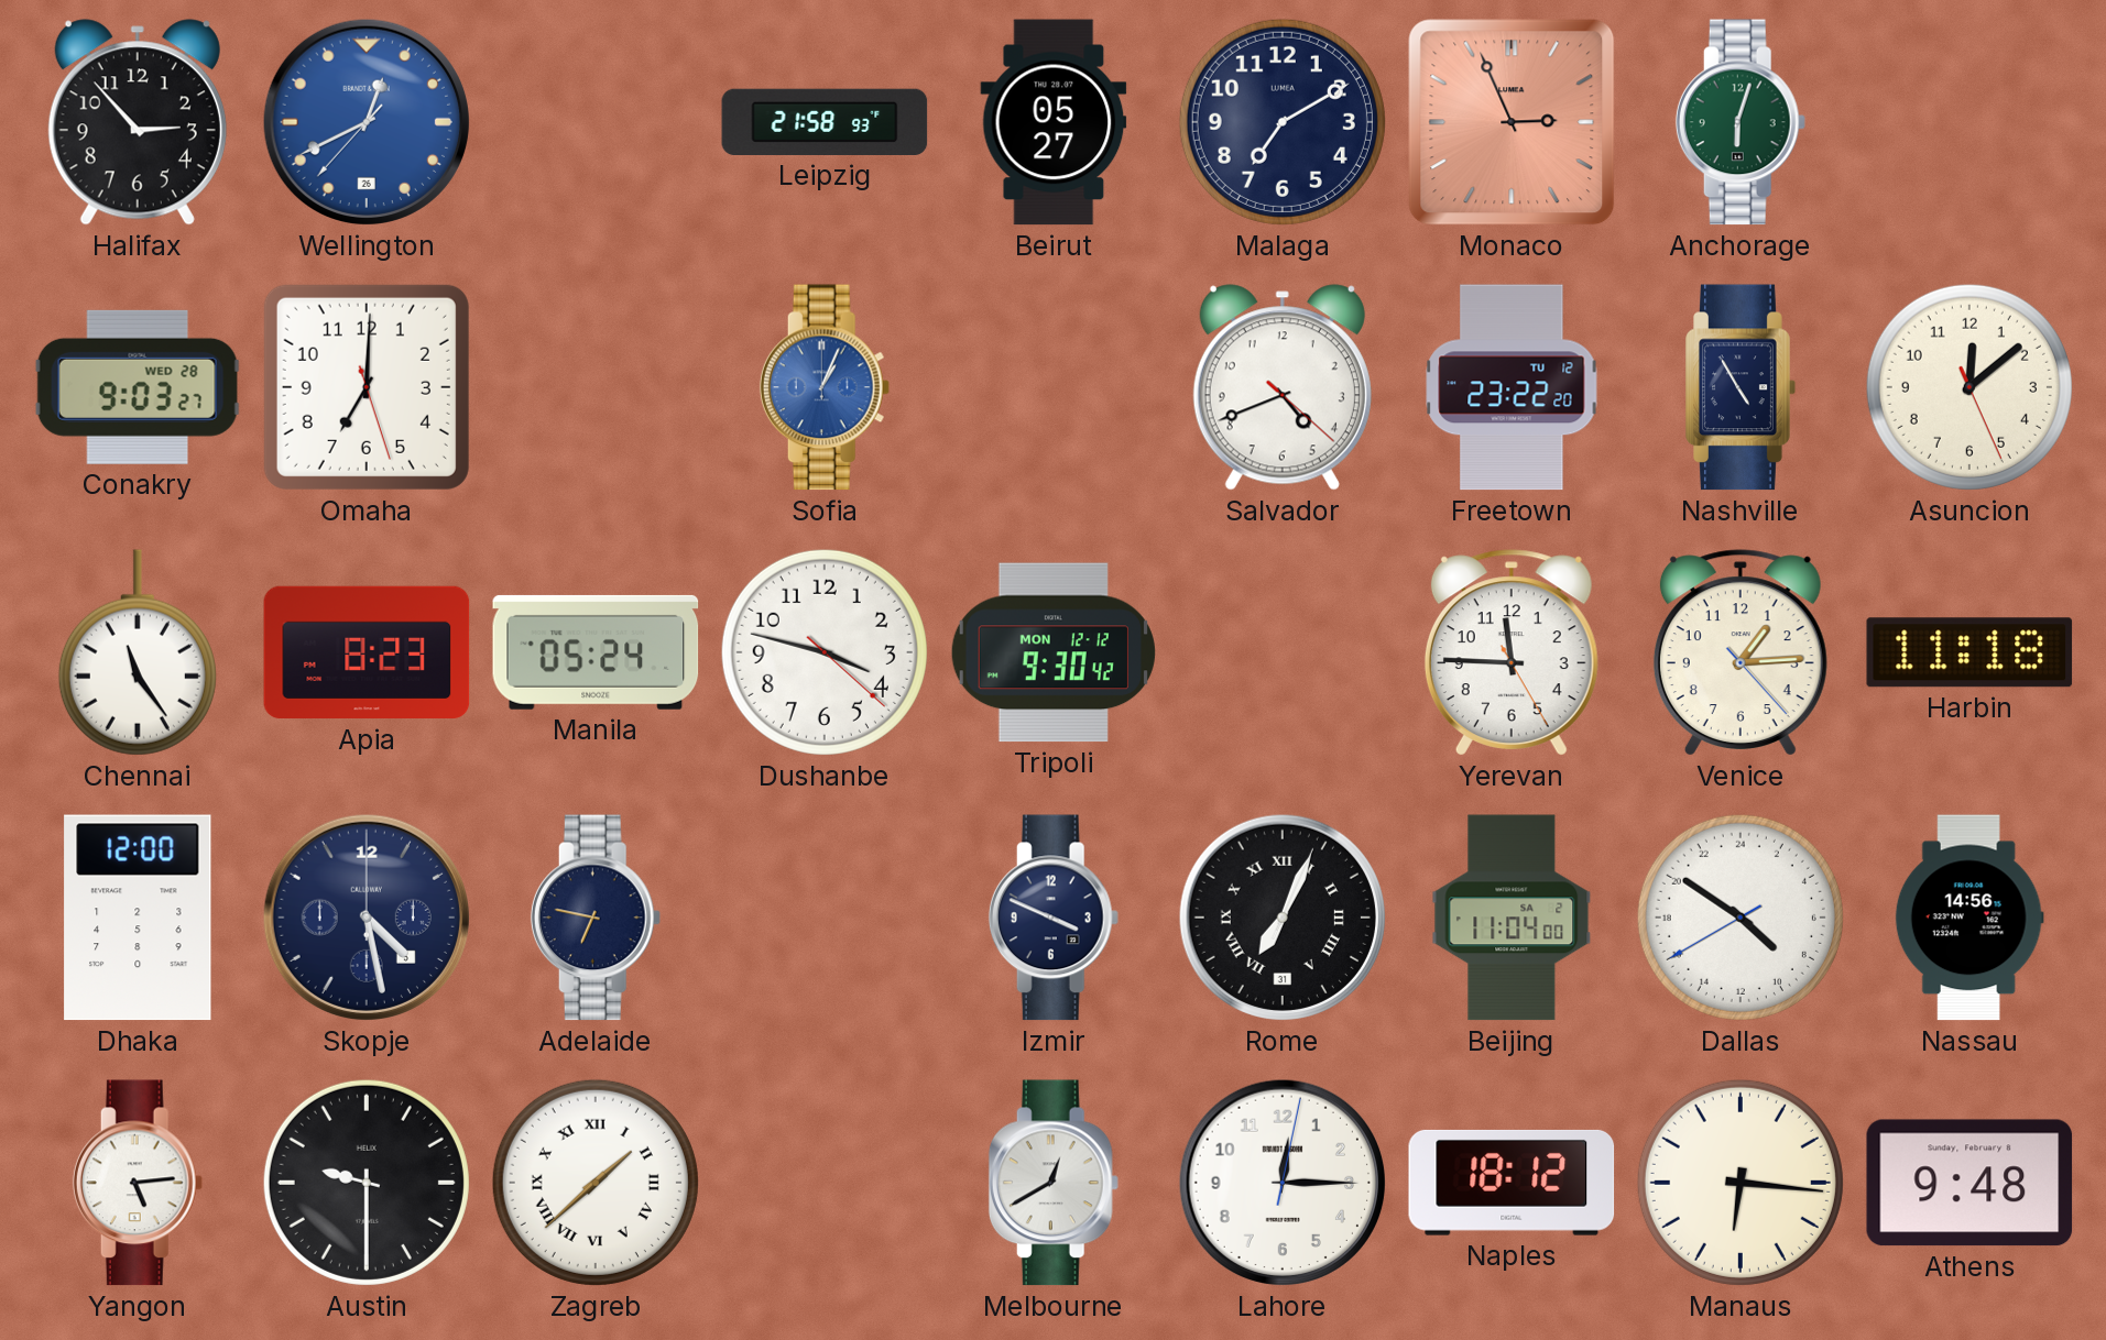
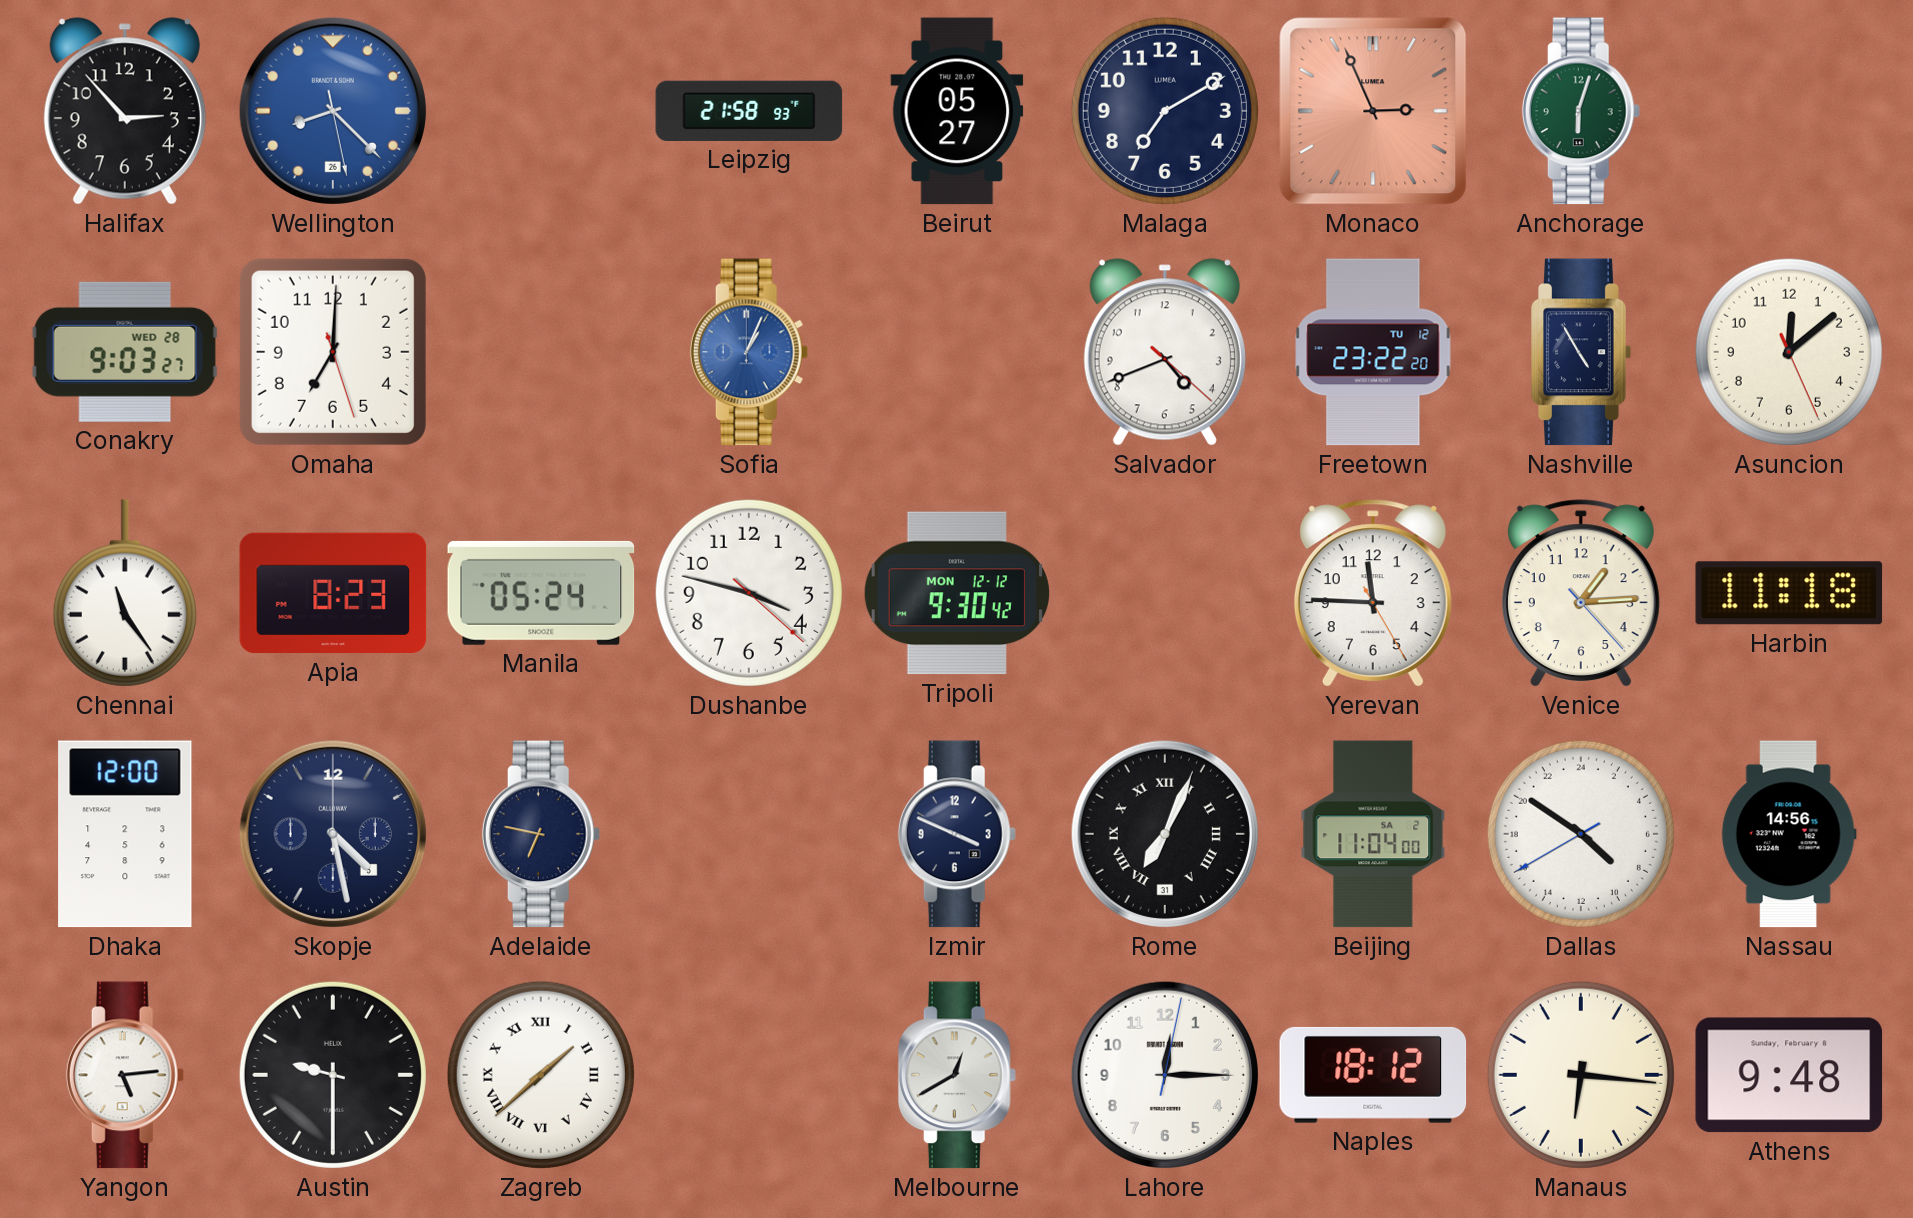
Wellington: 12:40 -> 8:22
